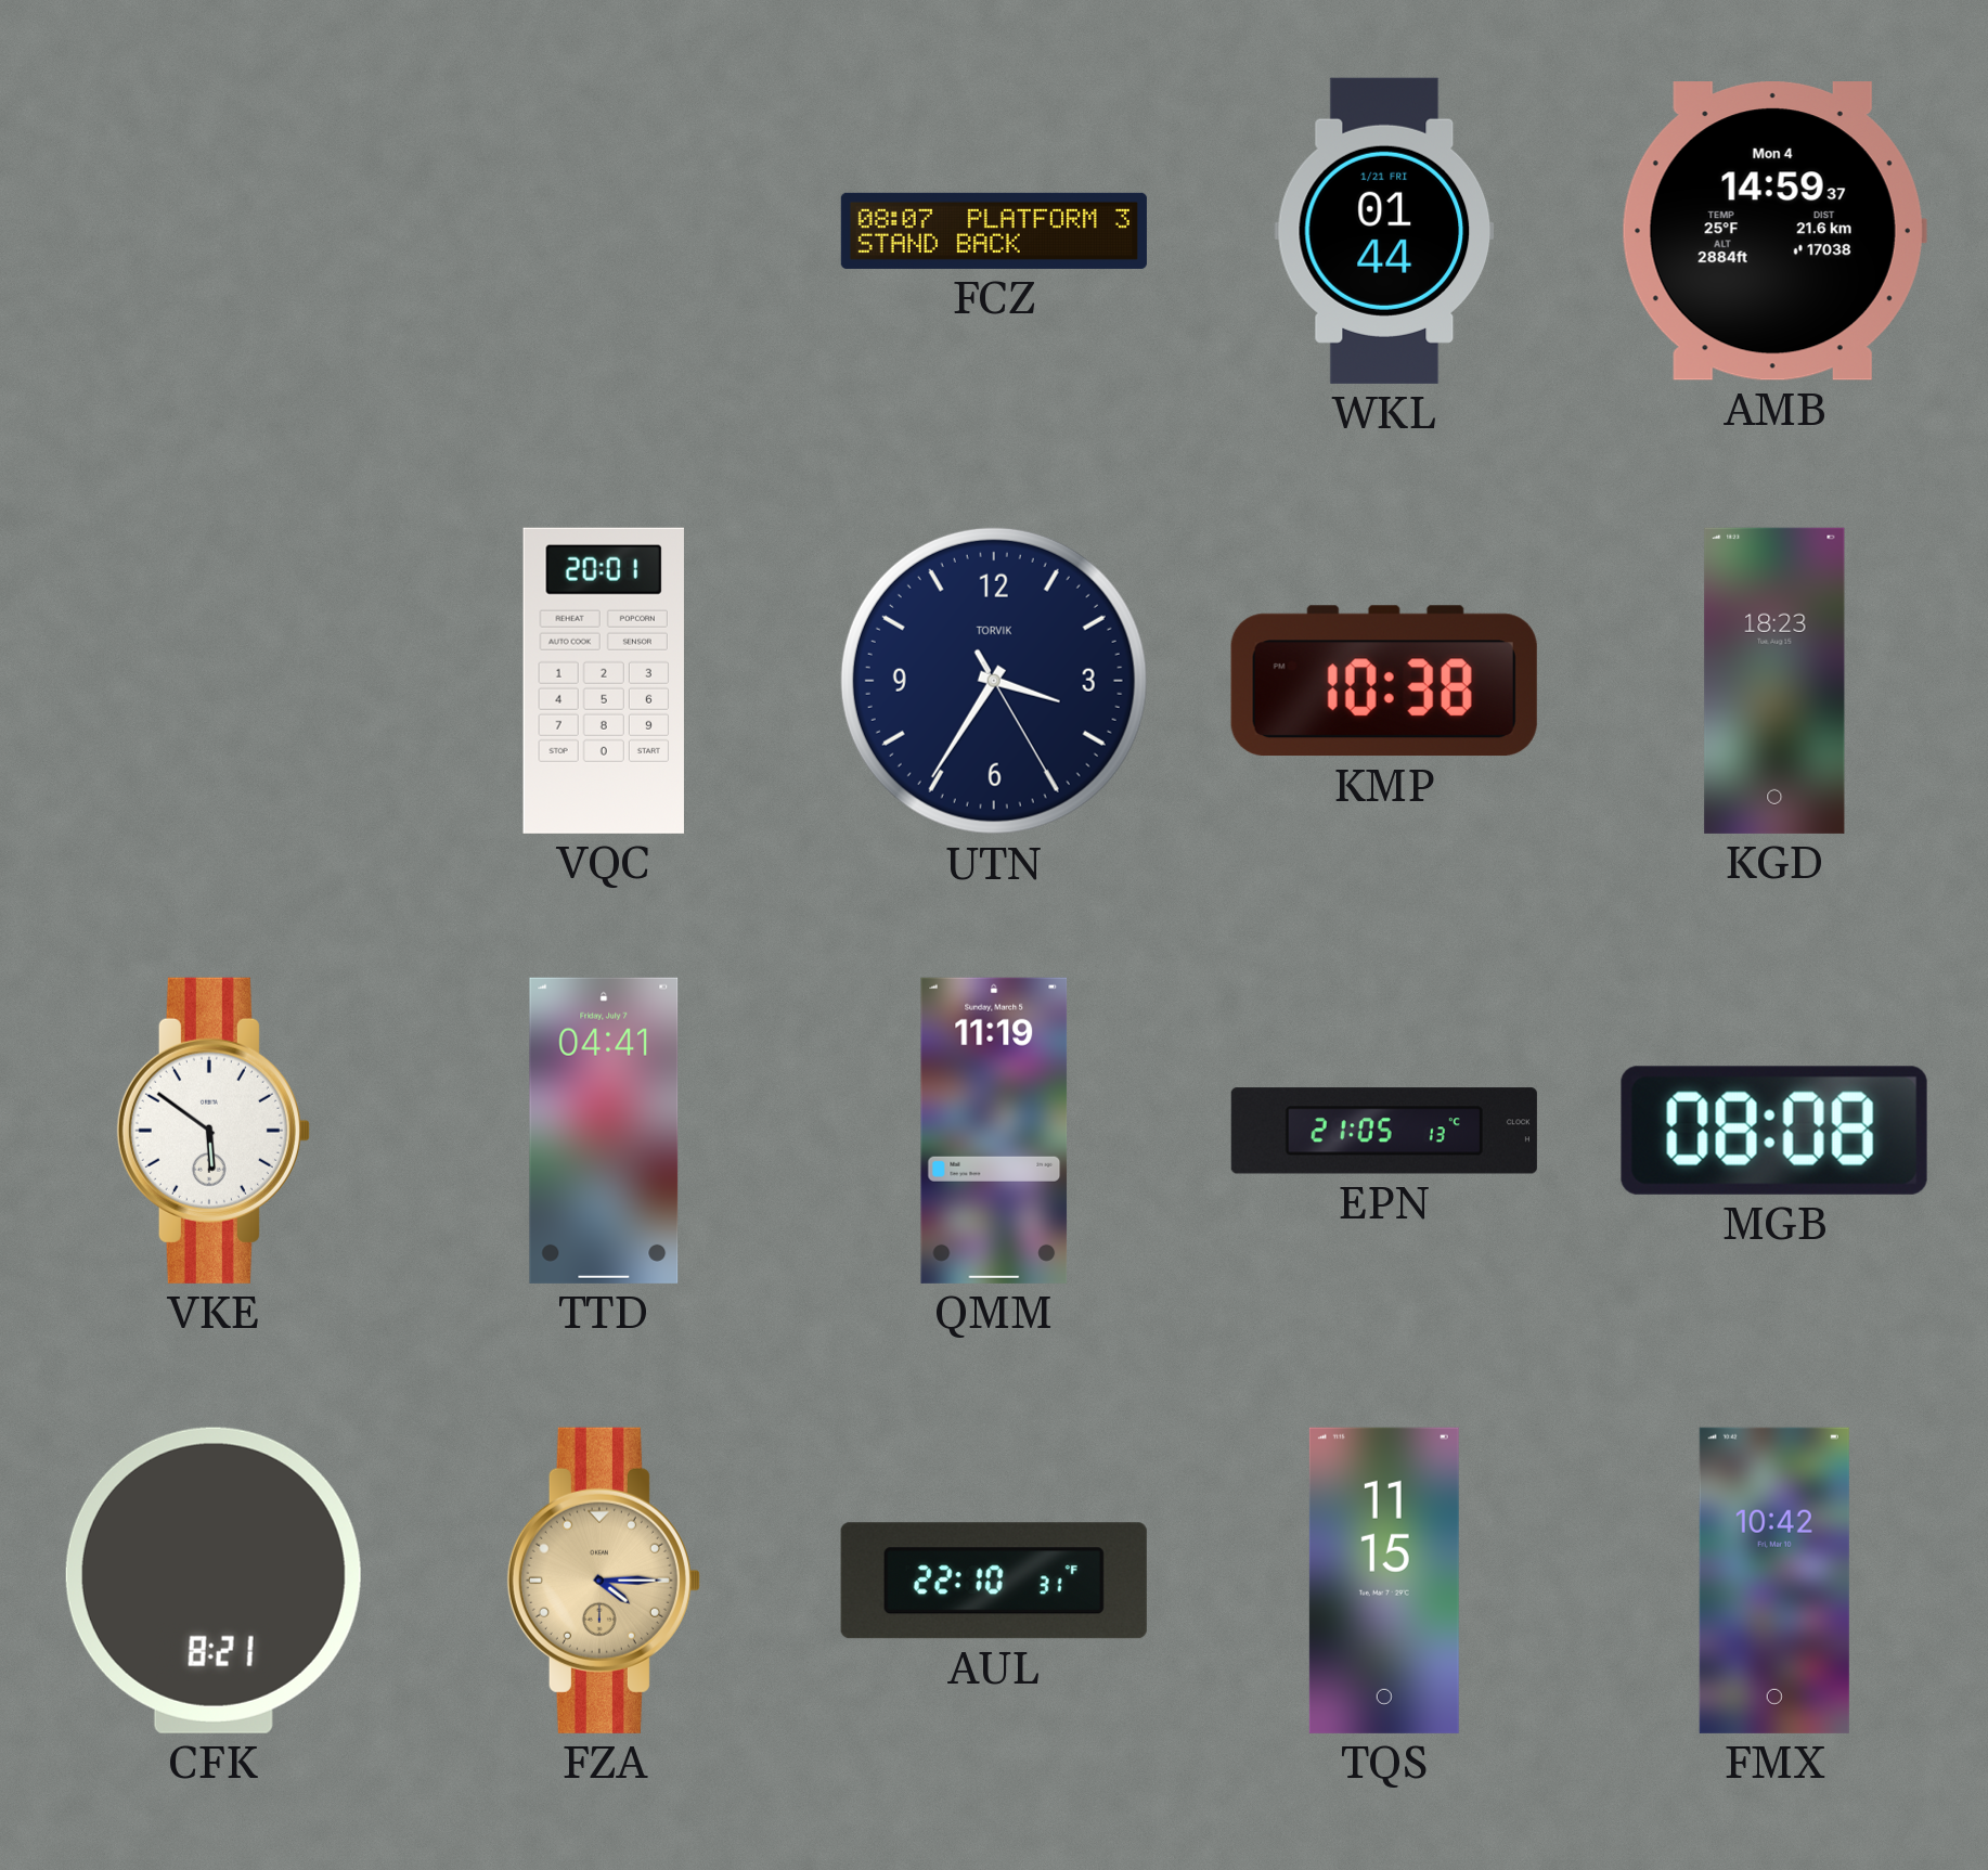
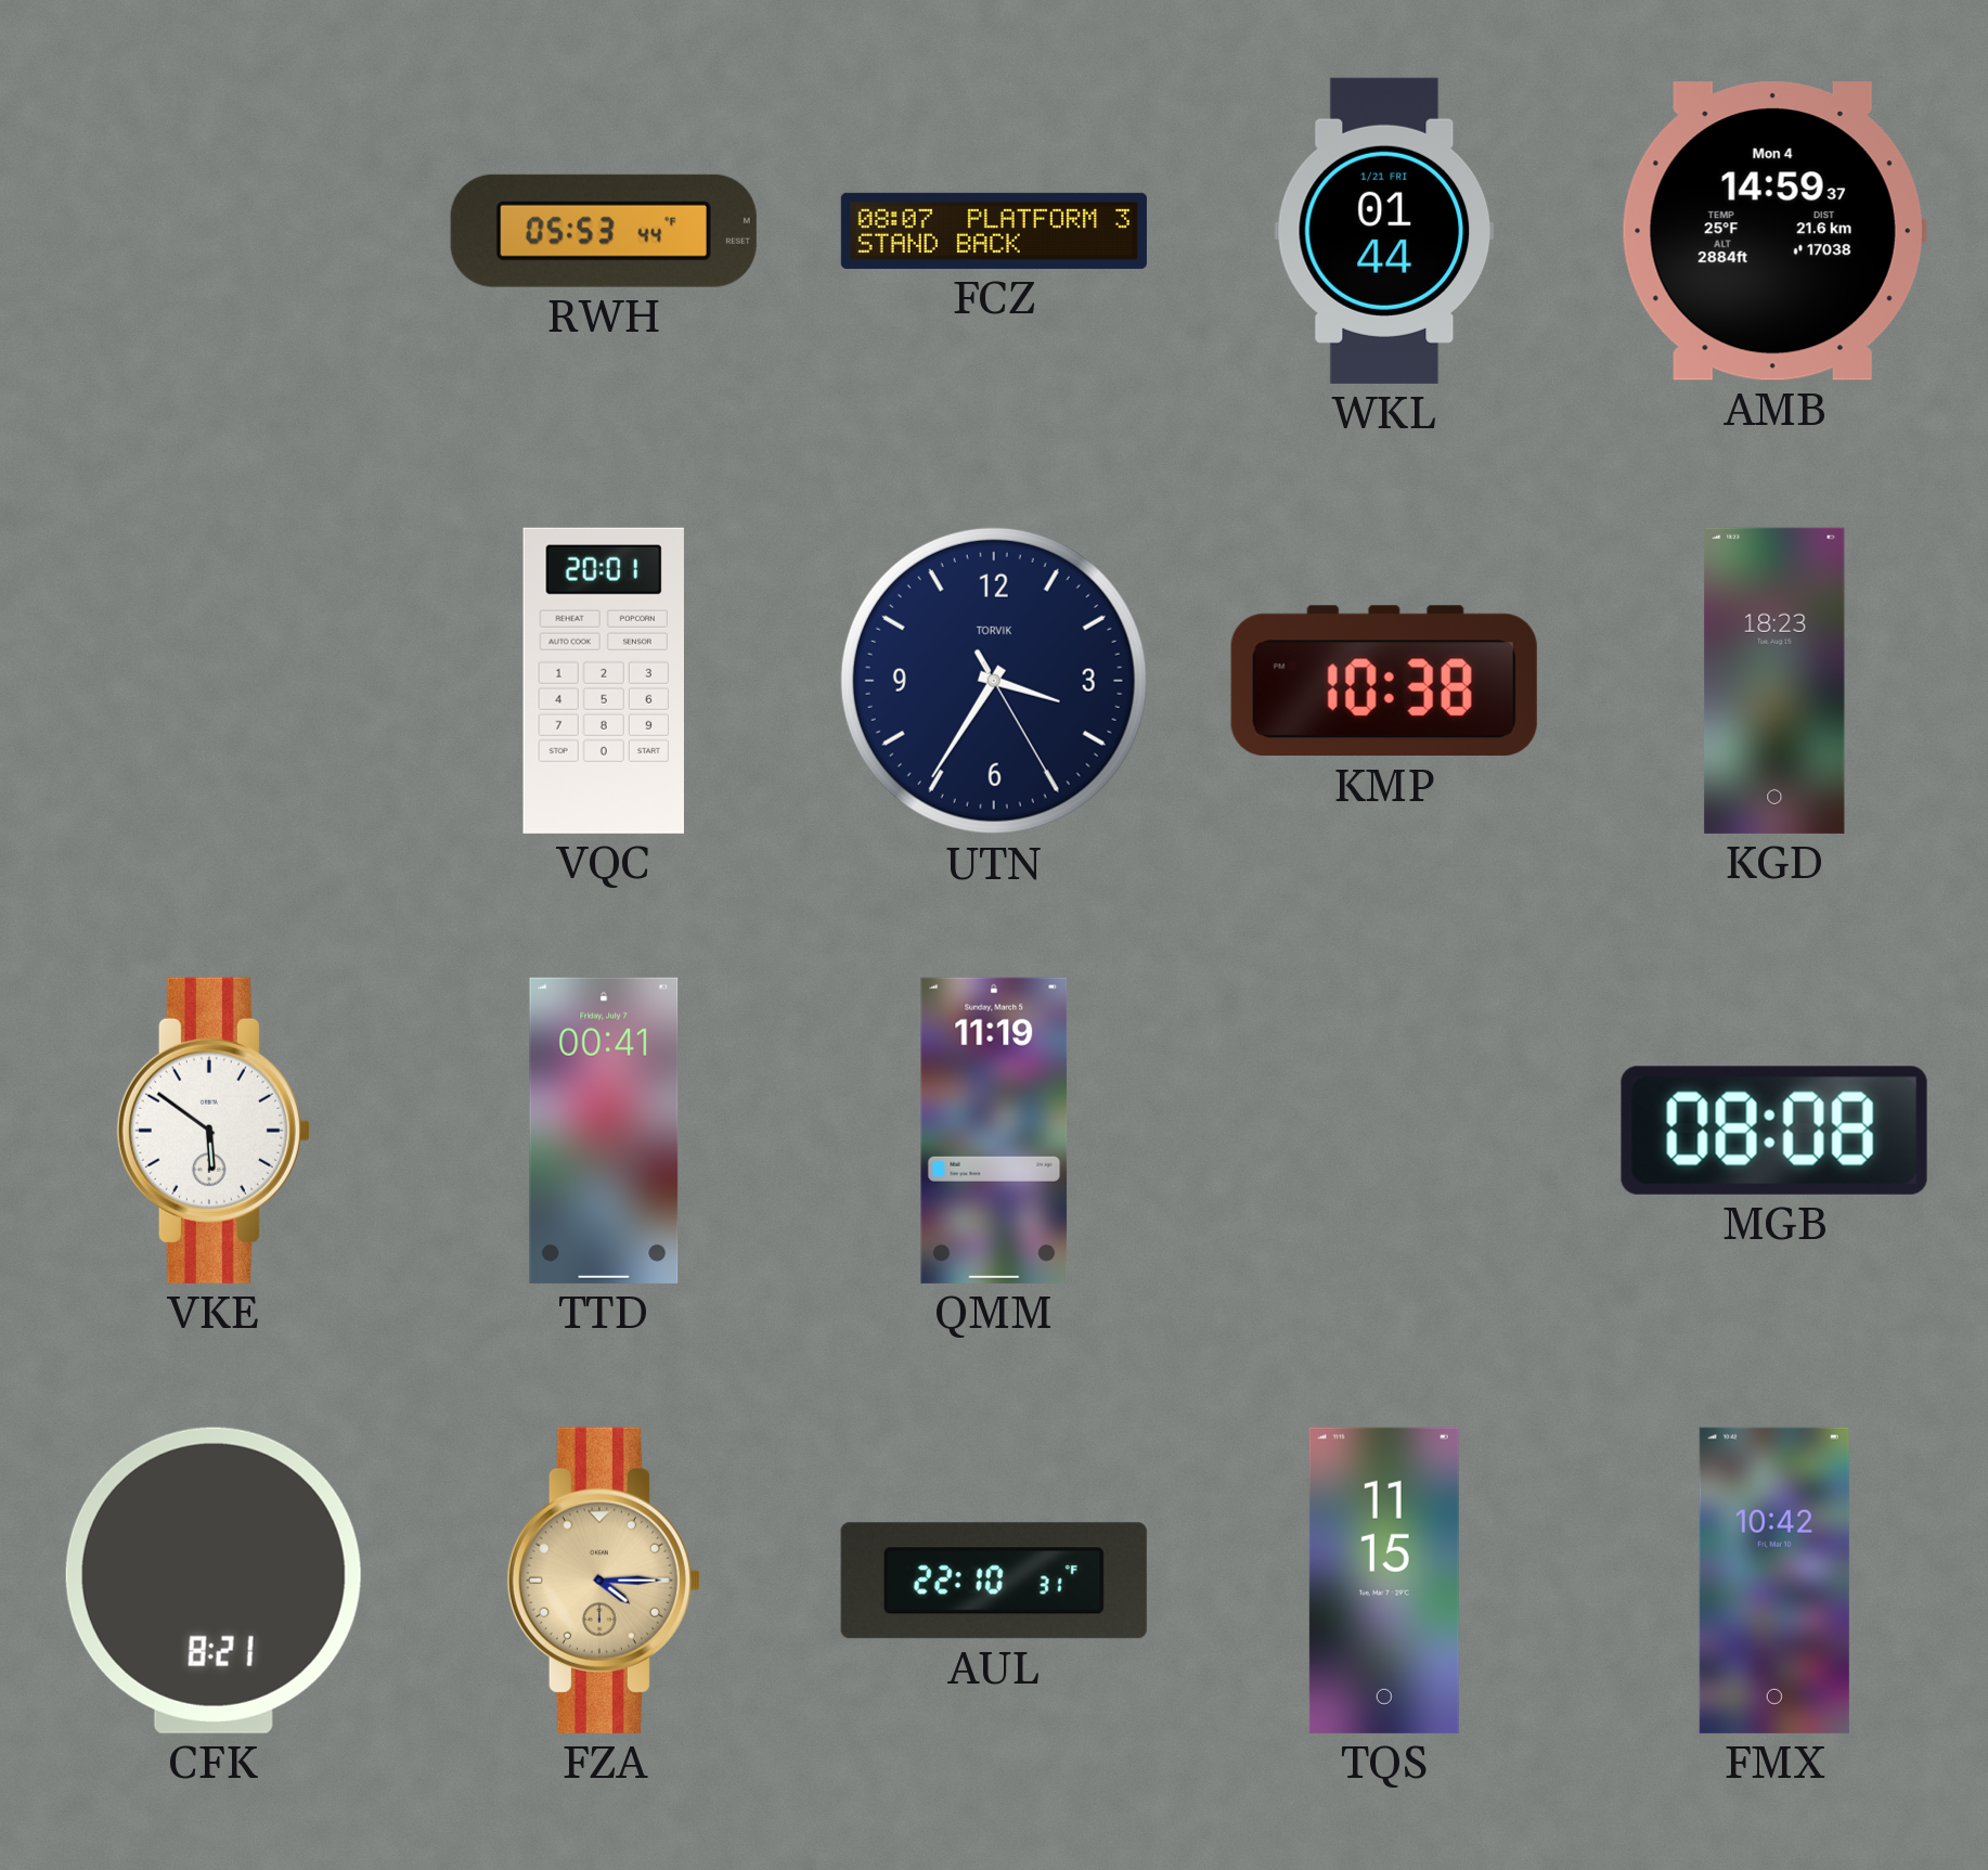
RWH: none -> 05:53
TTD: 04:41 -> 00:41
EPN: 21:05 -> none
